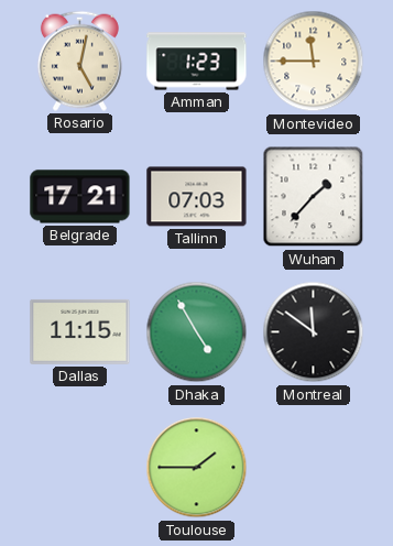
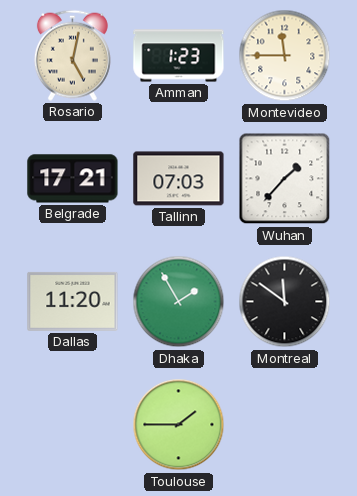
Dallas: 11:15 -> 11:20
Dhaka: 4:55 -> 1:55
